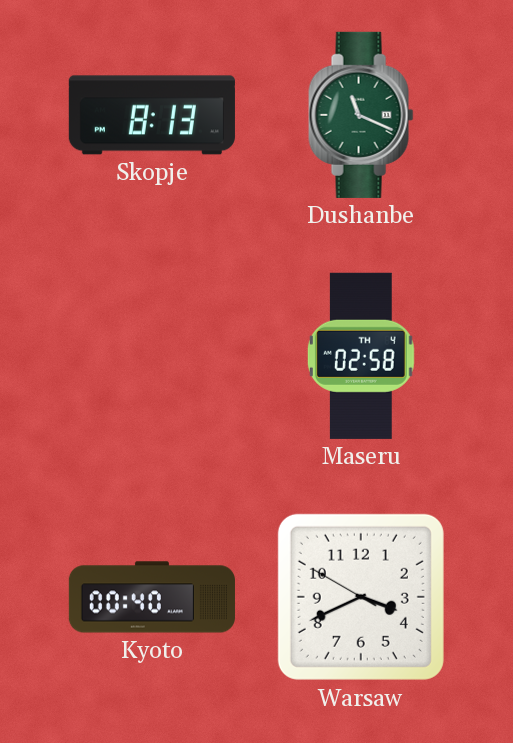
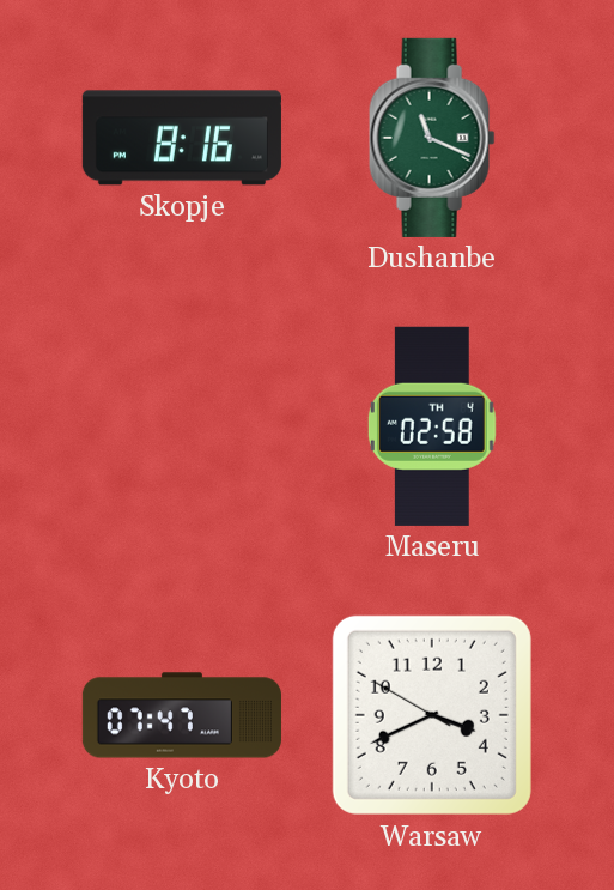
Skopje: 8:13 -> 8:16
Kyoto: 00:40 -> 07:47
